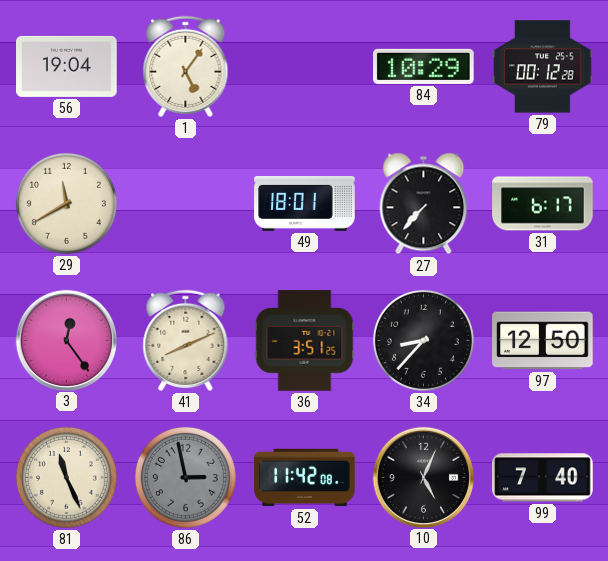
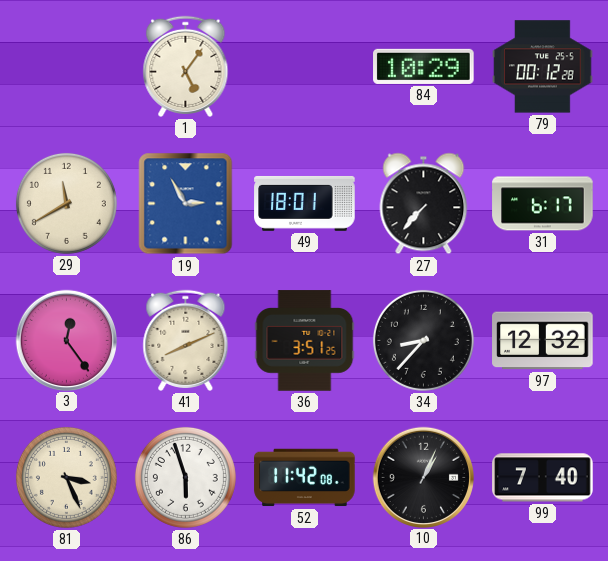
56: 19:04 -> none
19: none -> 2:55
97: 12:50 -> 12:32
81: 11:26 -> 3:26
86: 2:58 -> 5:57
86 dial: grey -> white
10: 5:04 -> 1:04
